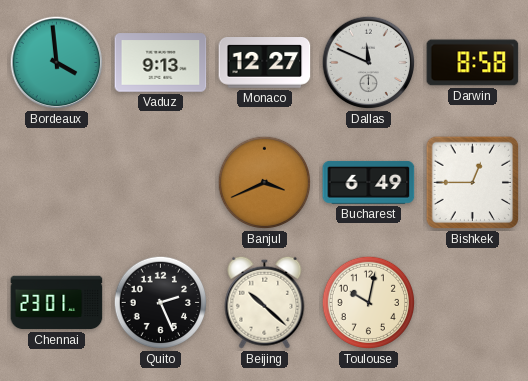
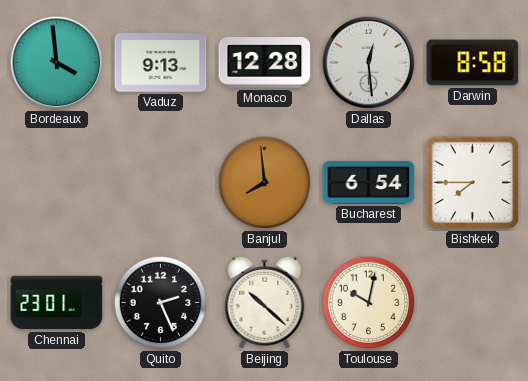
Monaco: 12:27 -> 12:28
Dallas: 11:49 -> 12:29
Banjul: 3:41 -> 7:59
Bucharest: 6:49 -> 6:54
Bishkek: 12:45 -> 7:45
